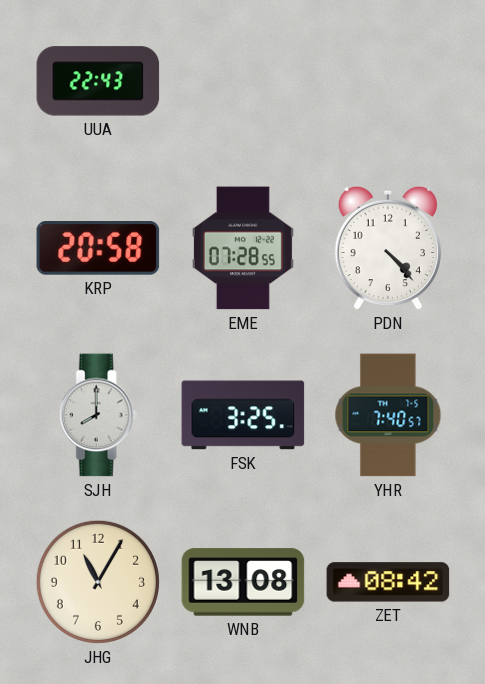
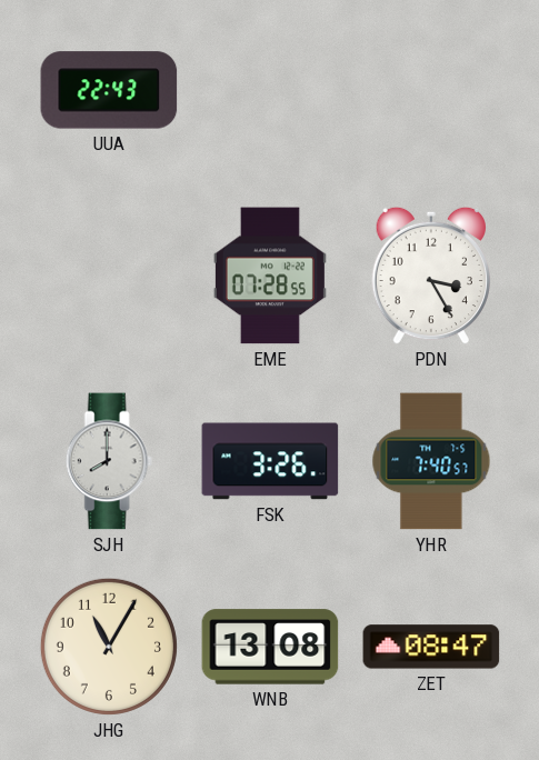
KRP: 20:58 -> none
PDN: 4:23 -> 3:25
FSK: 3:25 -> 3:26
ZET: 08:42 -> 08:47
